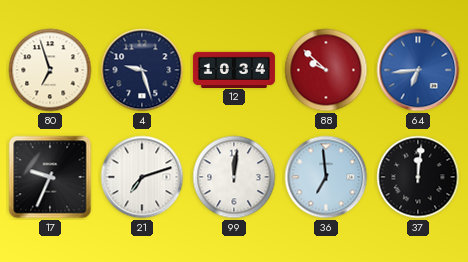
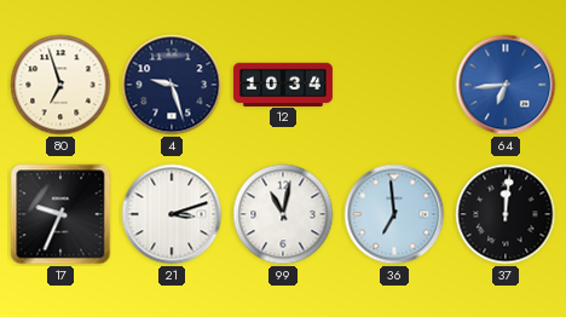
88: 9:52 -> none
21: 7:12 -> 3:12
99: 12:01 -> 11:02
